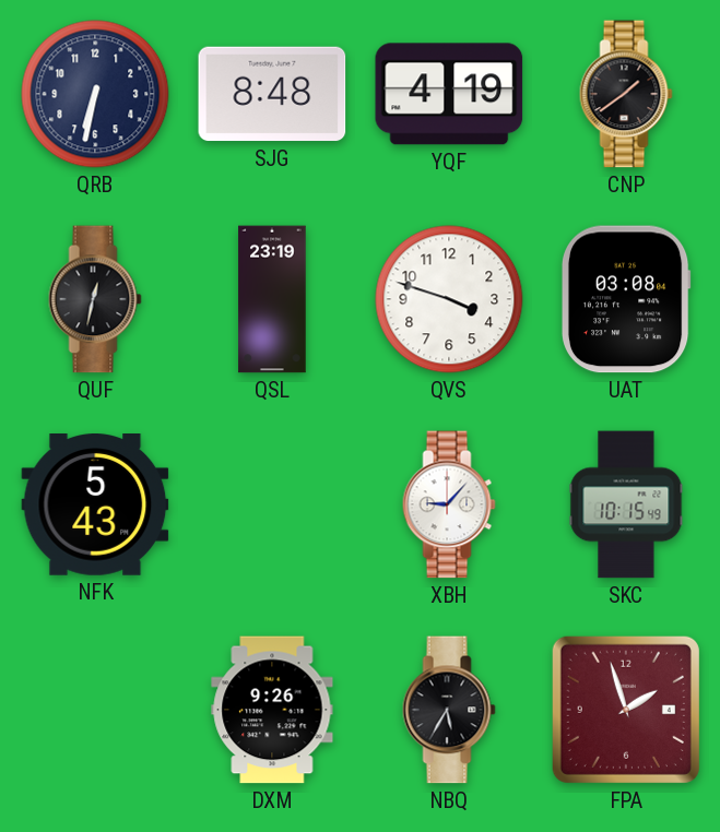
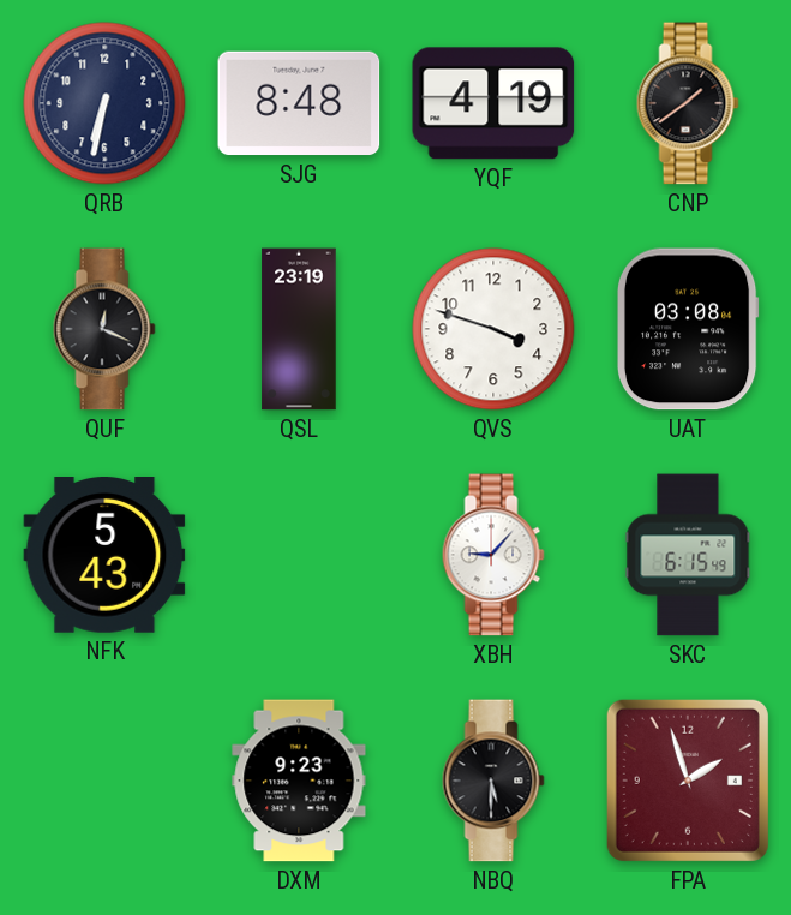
QUF: 12:32 -> 12:19
SKC: 10:15 -> 6:15
DXM: 9:26 -> 9:23
NBQ: 5:35 -> 5:30
